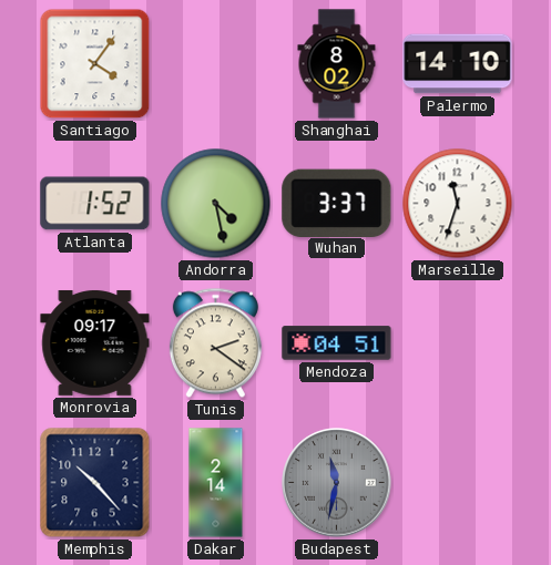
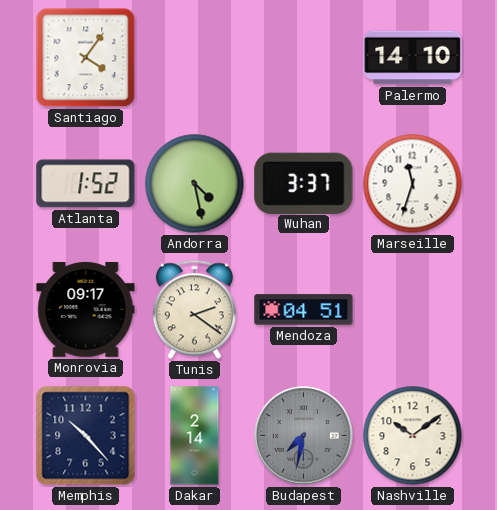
Shanghai: 8:02 -> none
Budapest: 11:32 -> 7:32
Nashville: none -> 10:09
